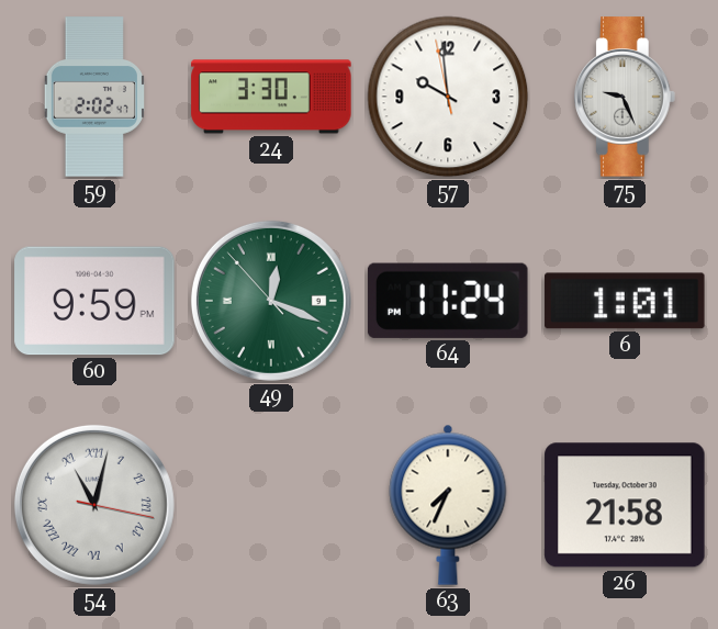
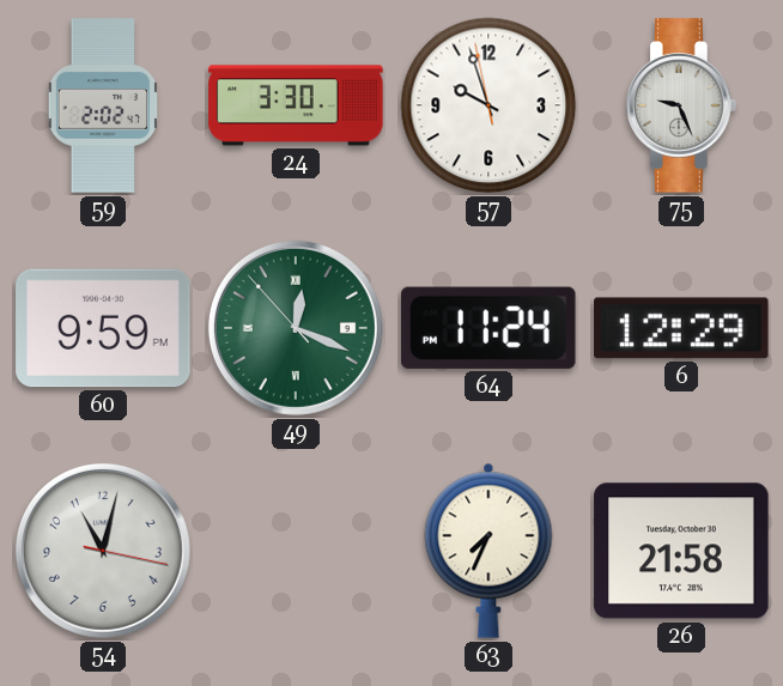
57: 9:58 -> 9:56
6: 1:01 -> 12:29
54 numerals: Roman -> Arabic
